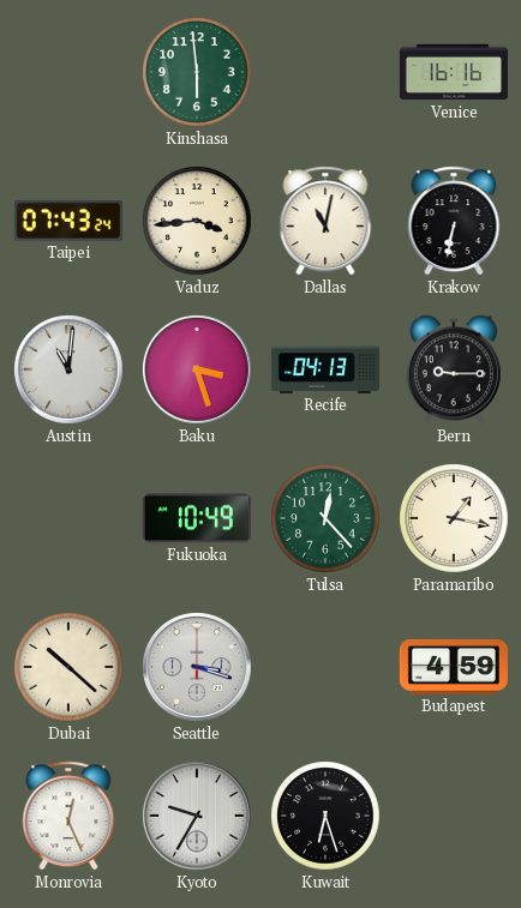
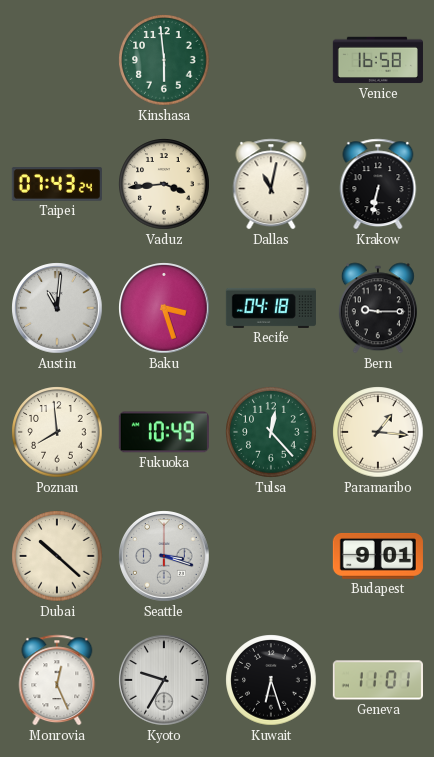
Venice: 16:16 -> 16:58
Recife: 04:13 -> 04:18
Poznan: none -> 7:59
Paramaribo: 1:17 -> 1:16
Budapest: 4:59 -> 9:01
Geneva: none -> 11:01
